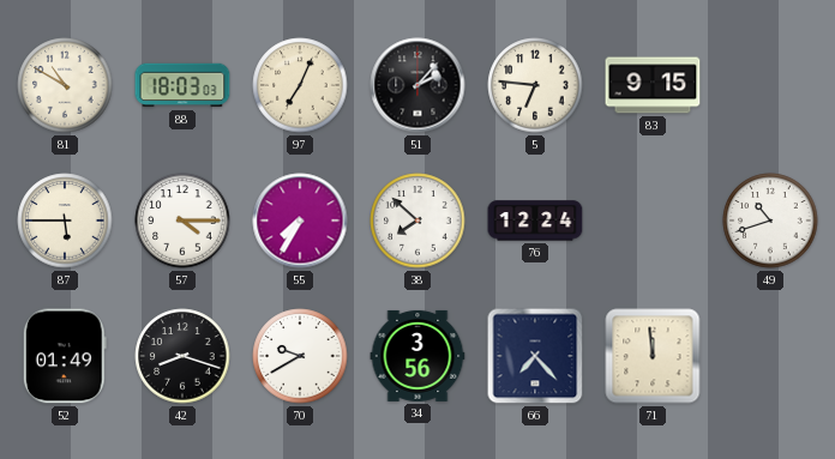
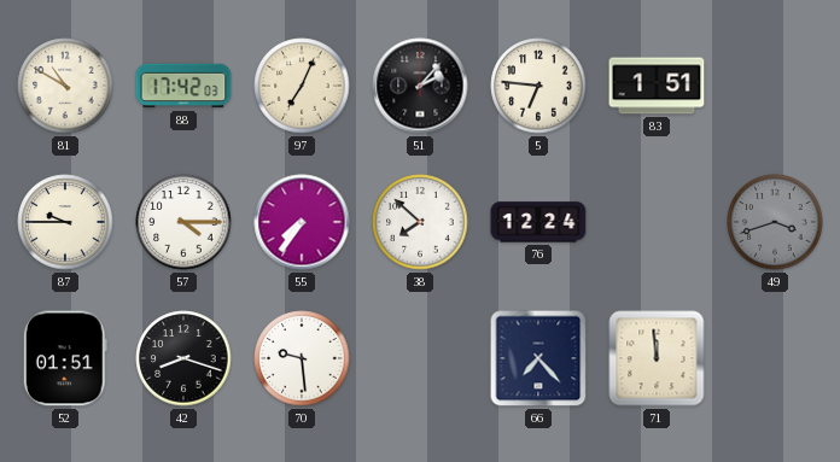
88: 18:03 -> 17:42
83: 9:15 -> 1:51
87: 5:45 -> 9:45
55: 7:35 -> 7:36
49: 10:42 -> 3:42
49 dial: white -> grey
52: 01:49 -> 01:51
70: 9:40 -> 9:29
34: 3:56 -> none
